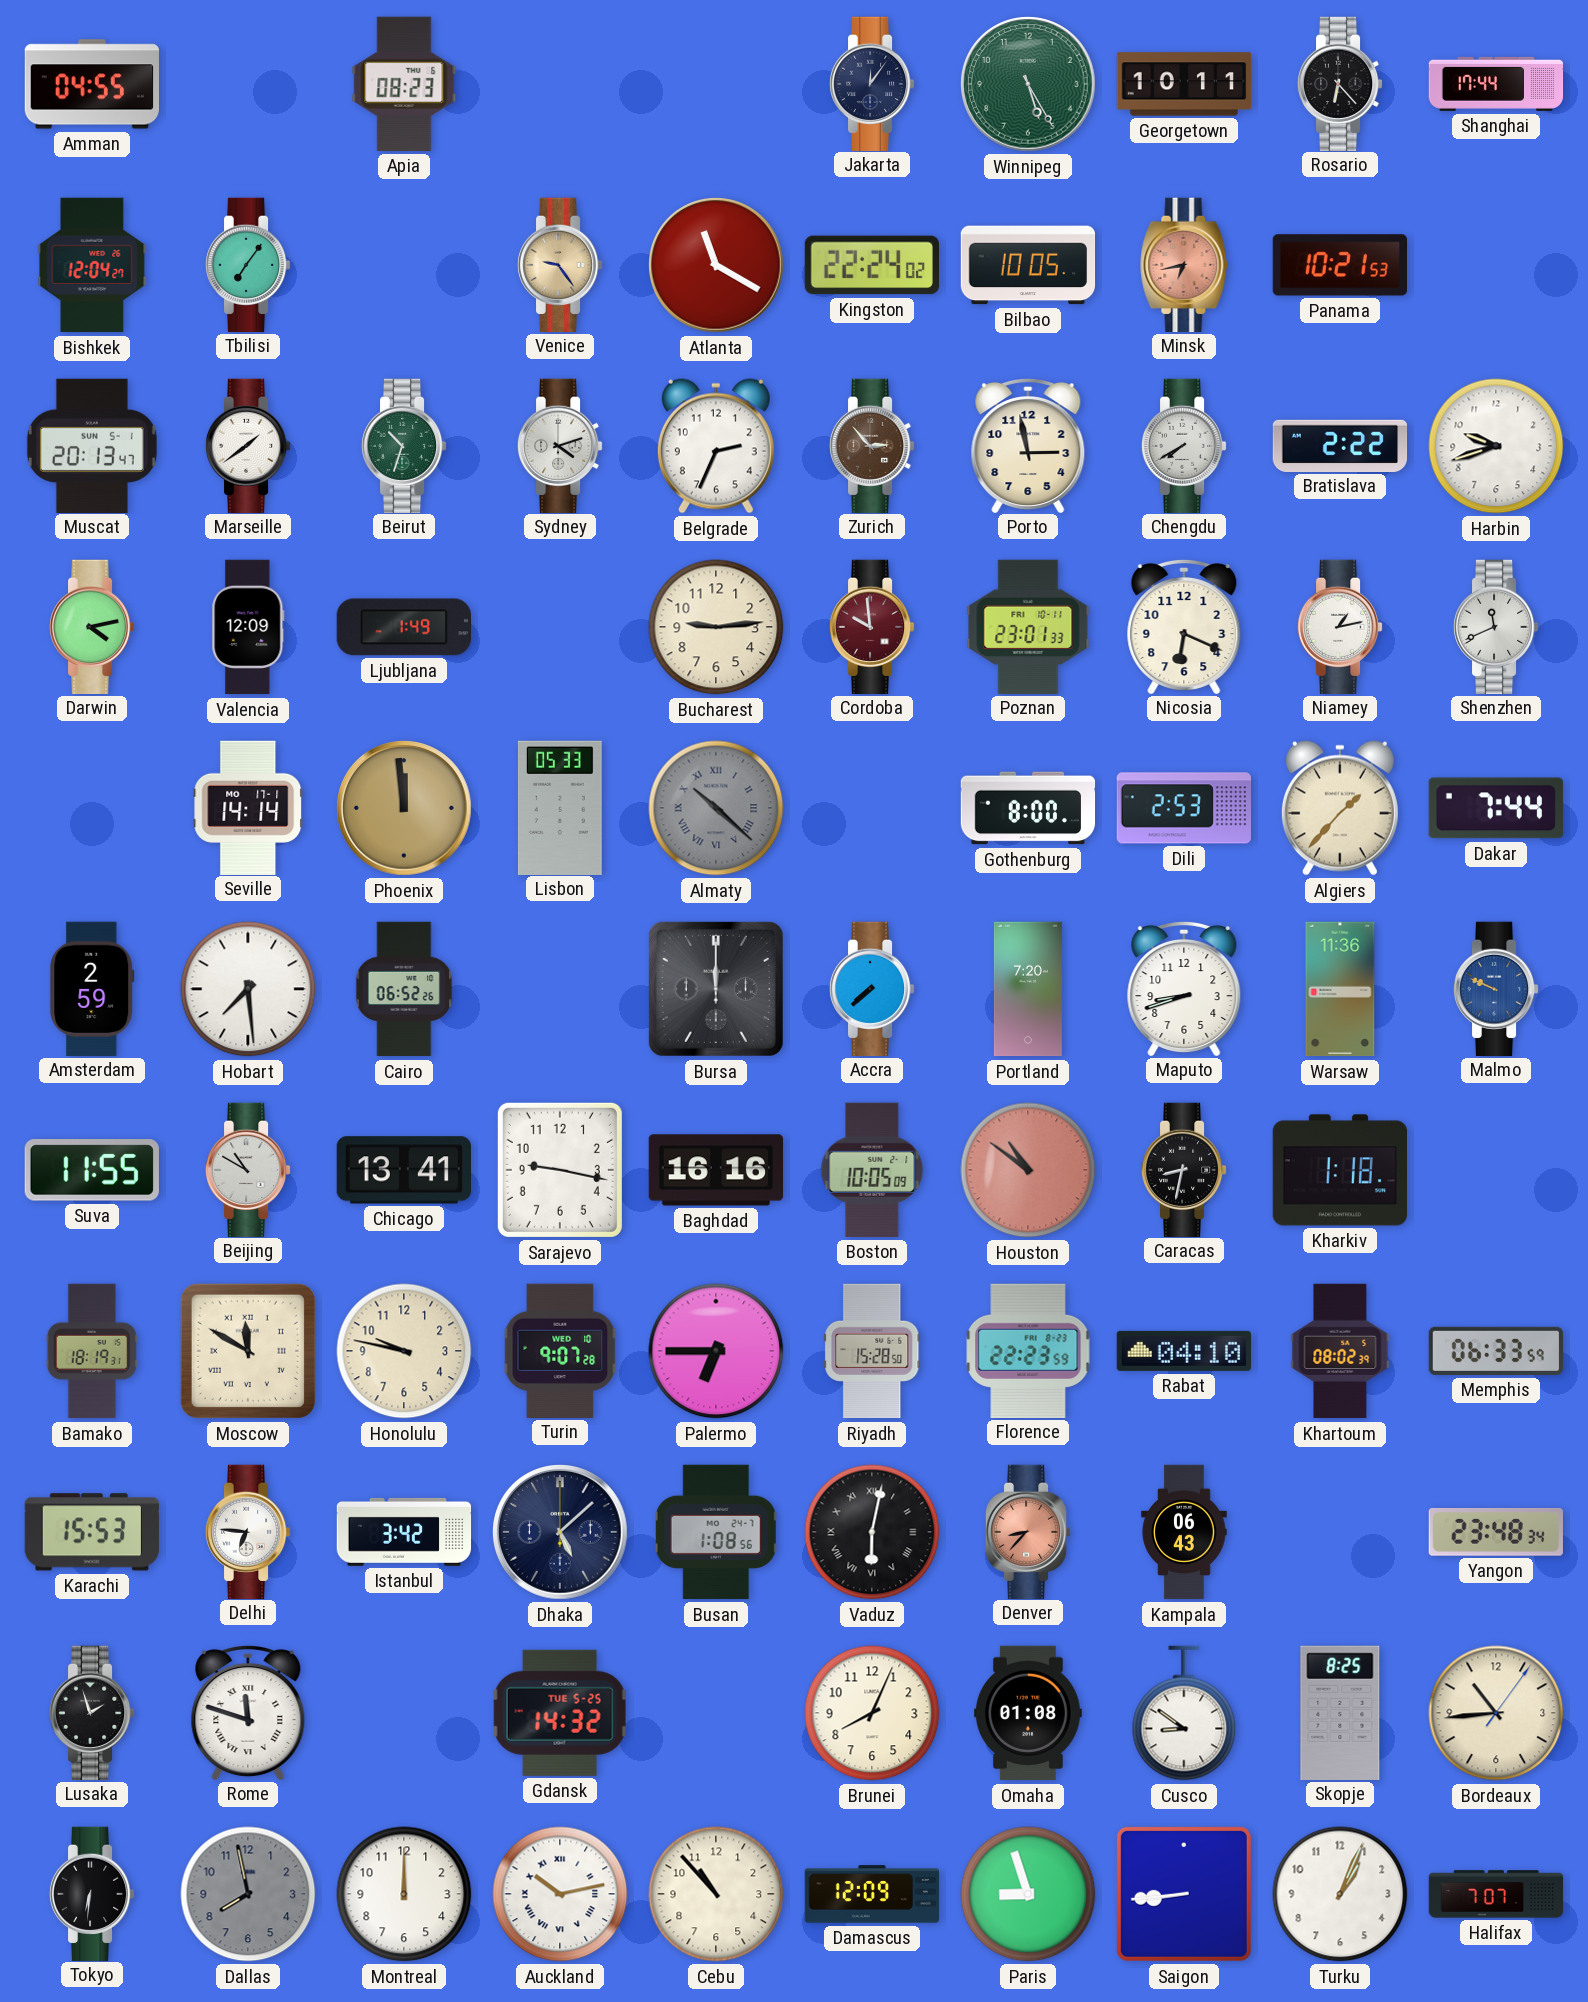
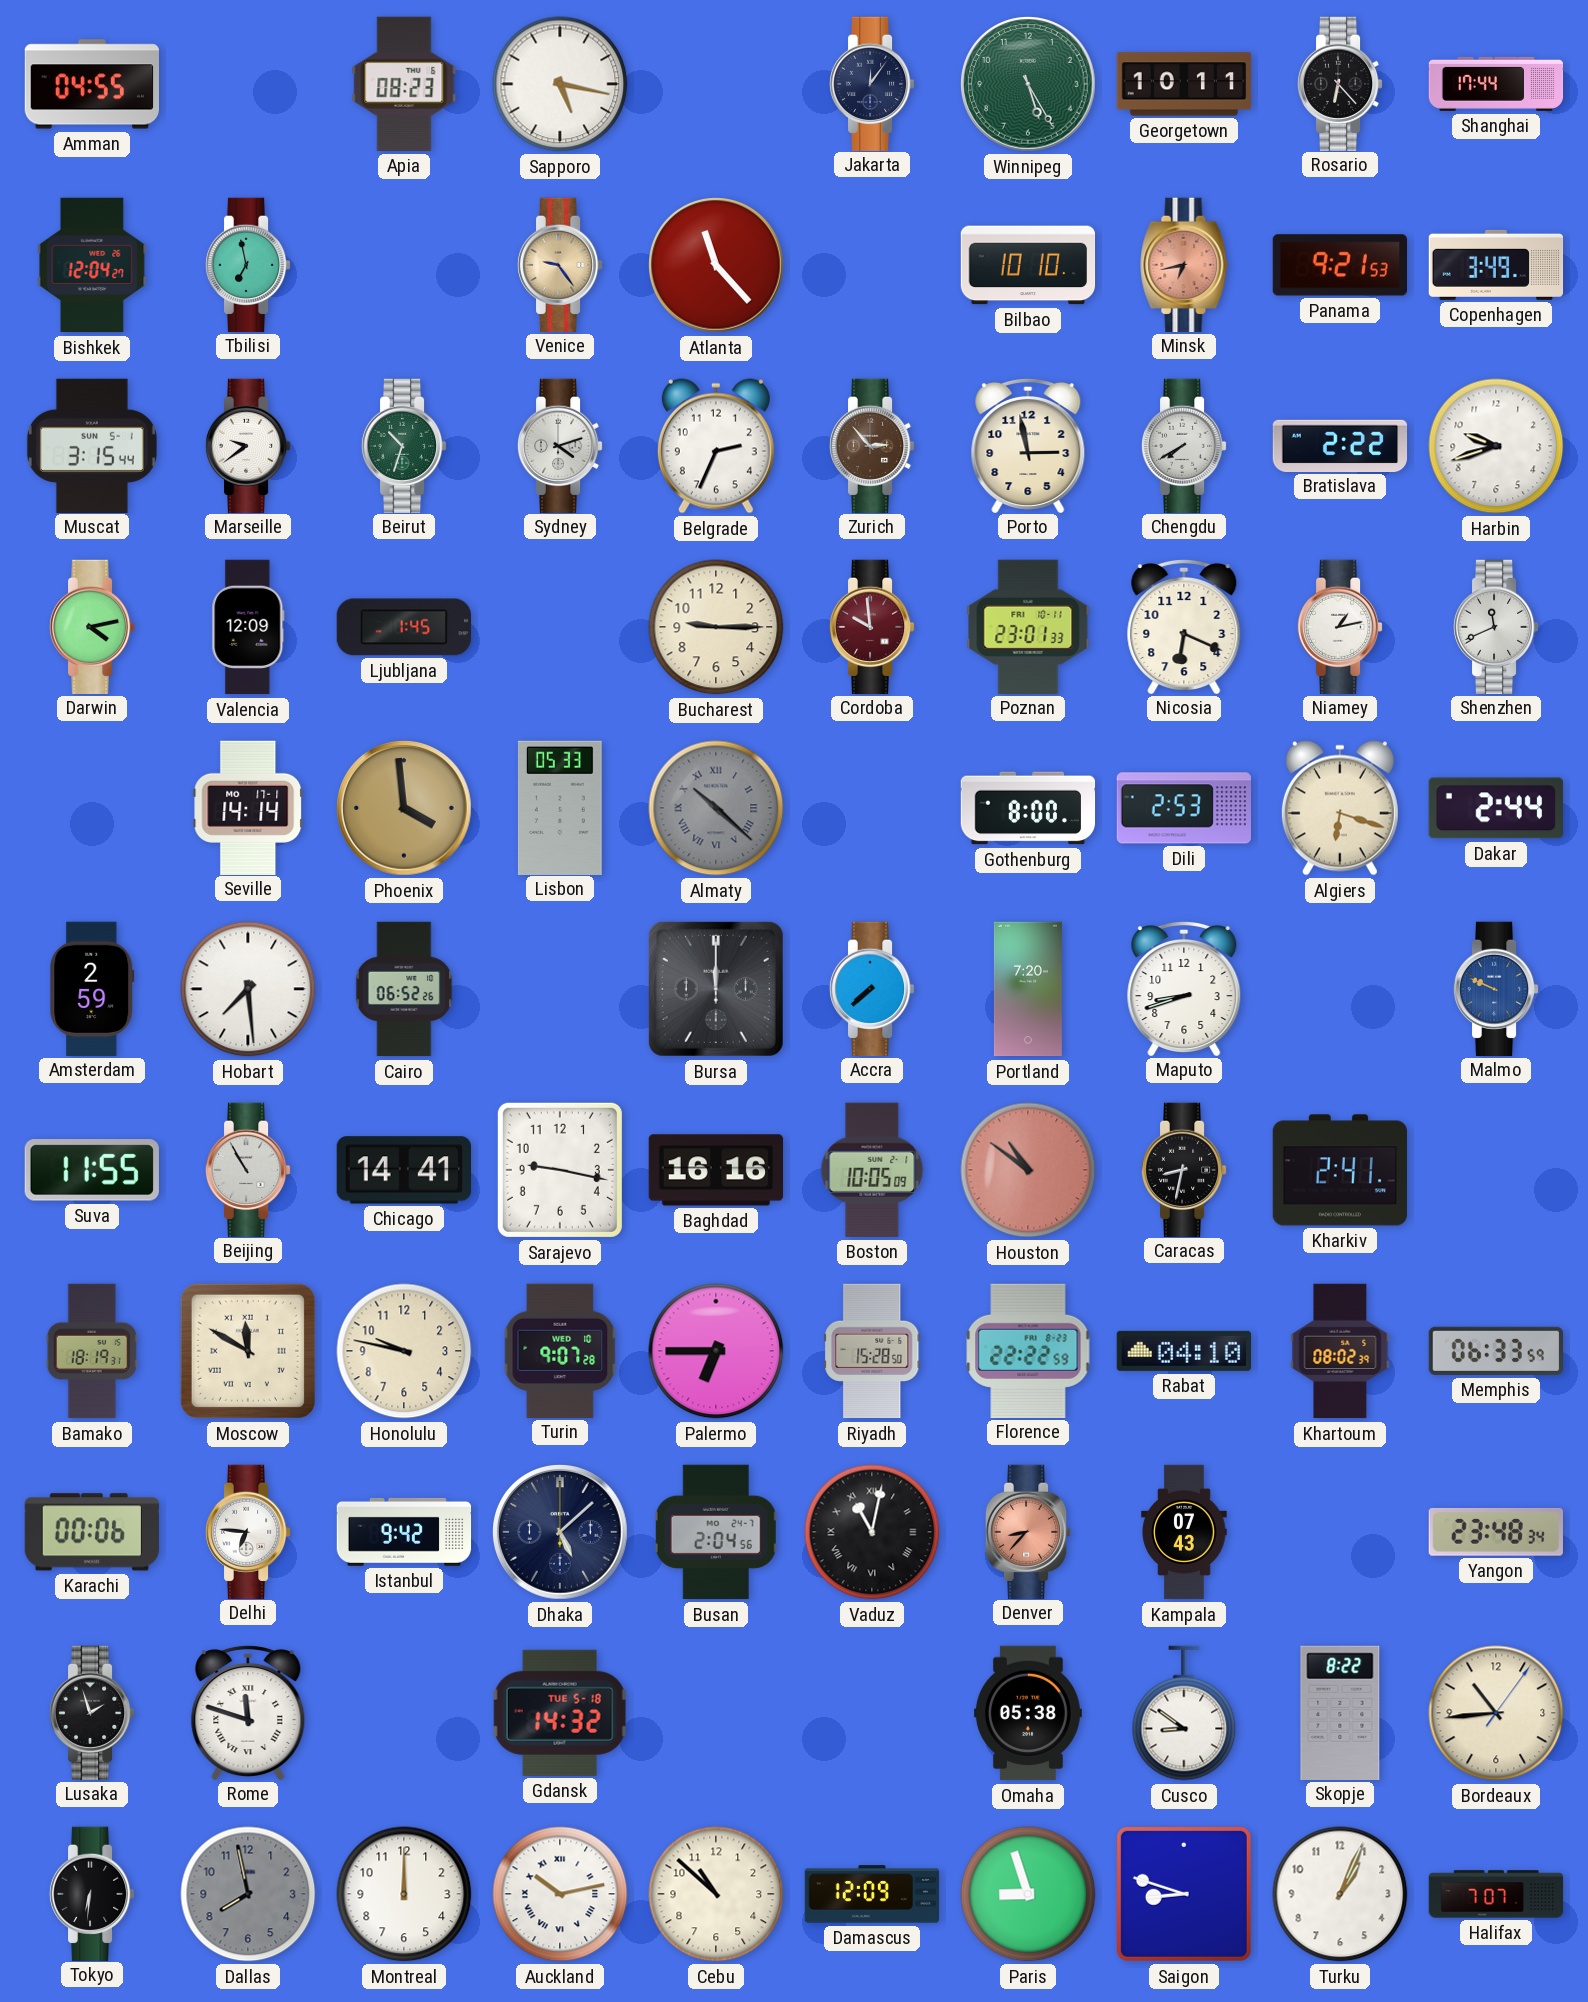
Sapporo: none -> 5:17
Tbilisi: 7:06 -> 6:58
Atlanta: 11:20 -> 11:23
Kingston: 22:24 -> none
Bilbao: 10:05 -> 10:10
Panama: 10:21 -> 9:21
Copenhagen: none -> 3:49
Muscat: 20:13 -> 3:15
Marseille: 1:39 -> 9:39
Ljubljana: 1:49 -> 1:45
Bucharest: 9:14 -> 9:15
Phoenix: 11:59 -> 3:59
Algiers: 1:37 -> 6:18
Dakar: 7:44 -> 2:44
Warsaw: 11:36 -> none
Beijing: 10:50 -> 10:55
Chicago: 13:41 -> 14:41
Kharkiv: 1:18 -> 2:41
Florence: 22:23 -> 22:22
Karachi: 15:53 -> 00:06
Istanbul: 3:42 -> 9:42
Busan: 1:08 -> 2:04
Vaduz: 6:02 -> 11:02
Kampala: 06:43 -> 07:43
Gdansk date: TUE 5-25 -> TUE 5-18
Brunei: 8:04 -> none
Omaha: 01:08 -> 05:38
Skopje: 8:25 -> 8:22
Cebu: 10:53 -> 10:52
Saigon: 8:44 -> 8:48
